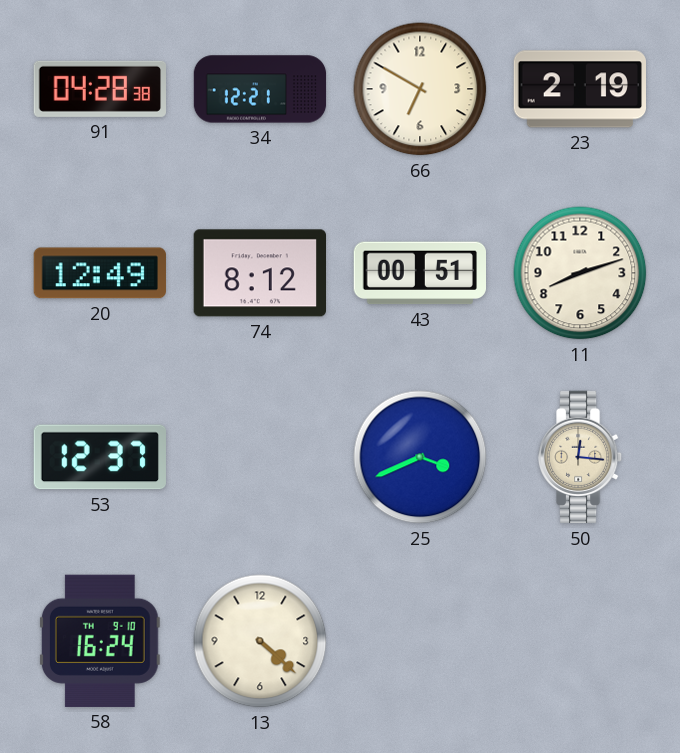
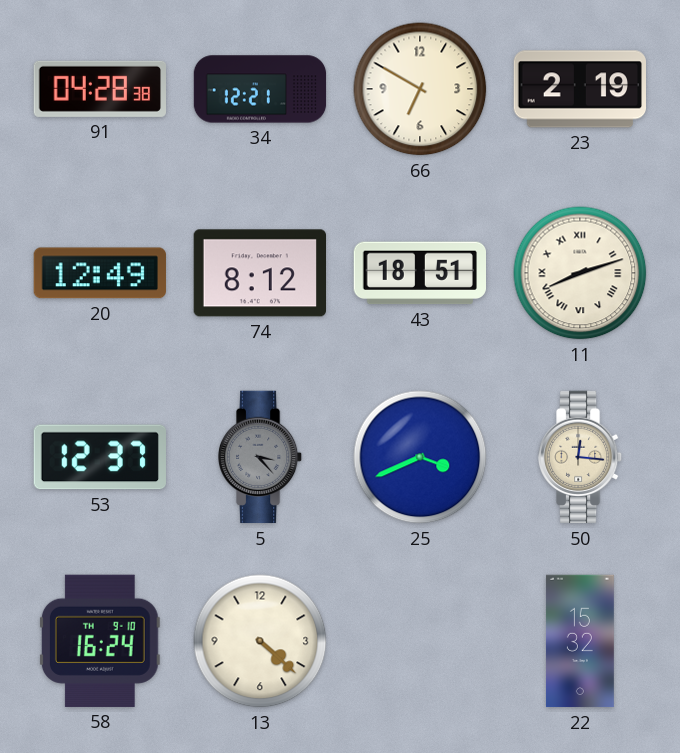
43: 00:51 -> 18:51
11 numerals: Arabic -> Roman
5: none -> 3:23
22: none -> 15:32
